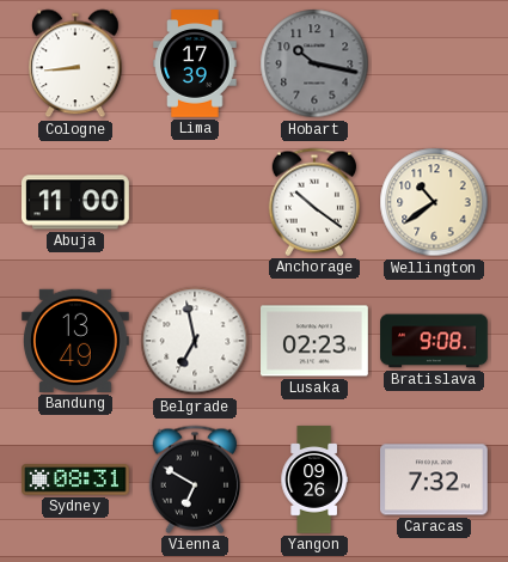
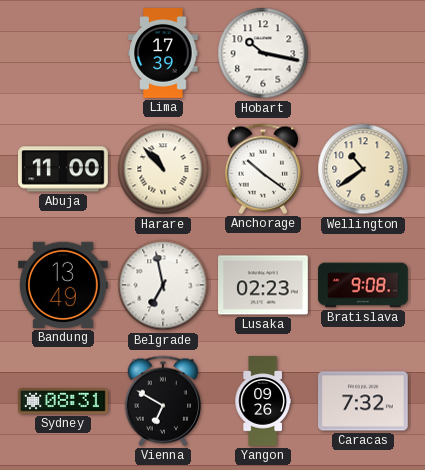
Cologne: 8:44 -> none
Hobart dial: grey -> white
Harare: none -> 10:53
